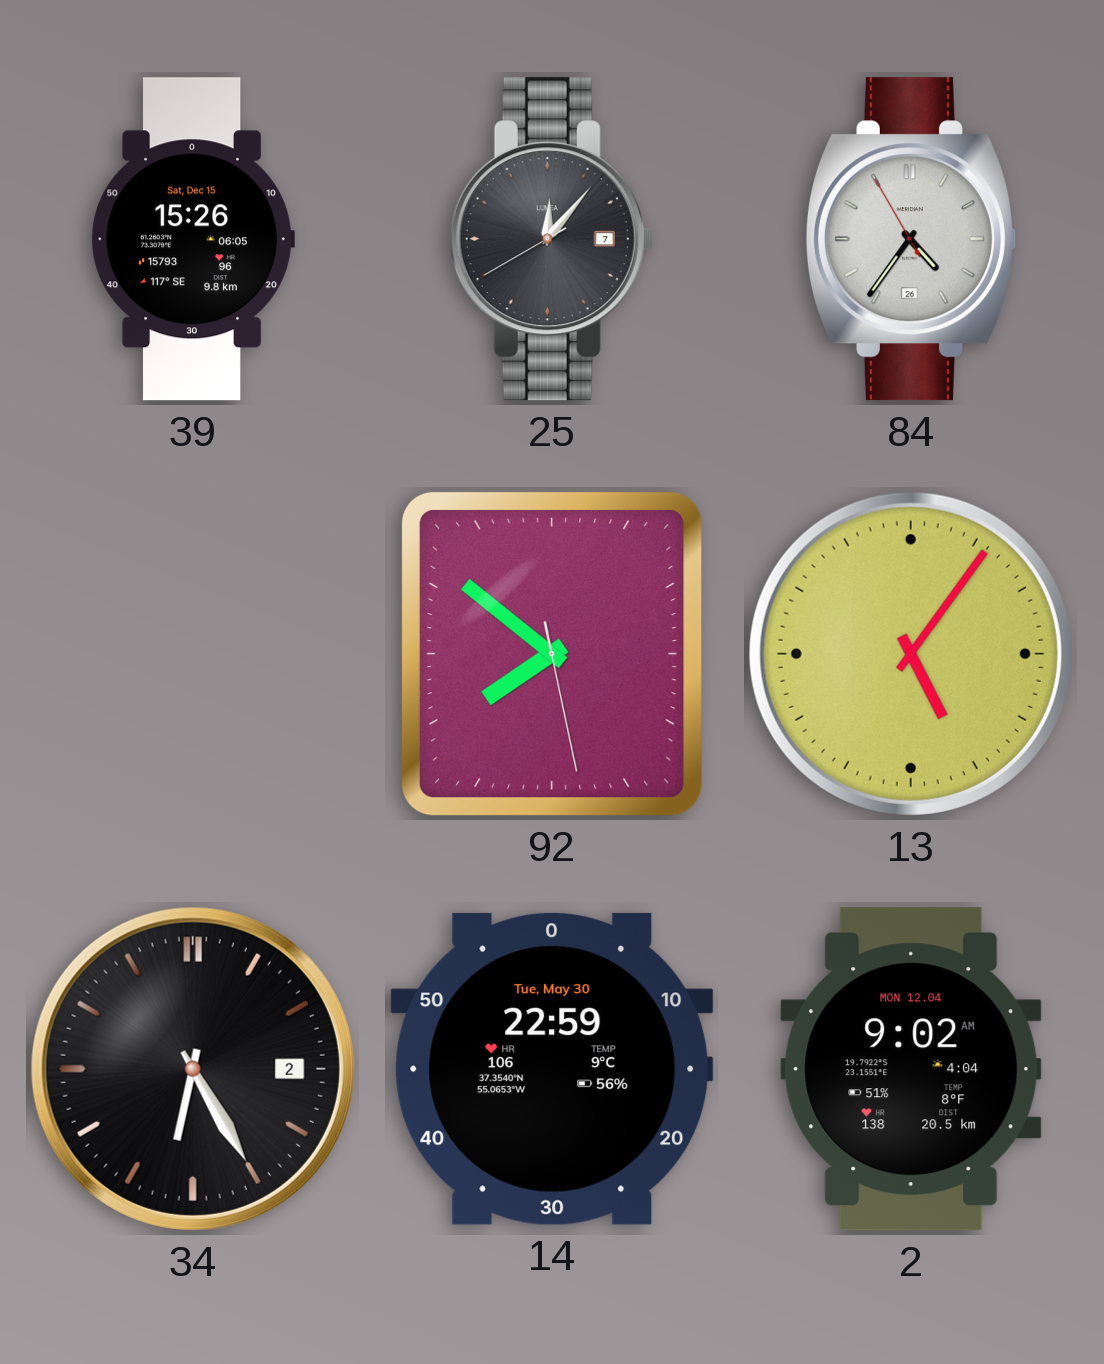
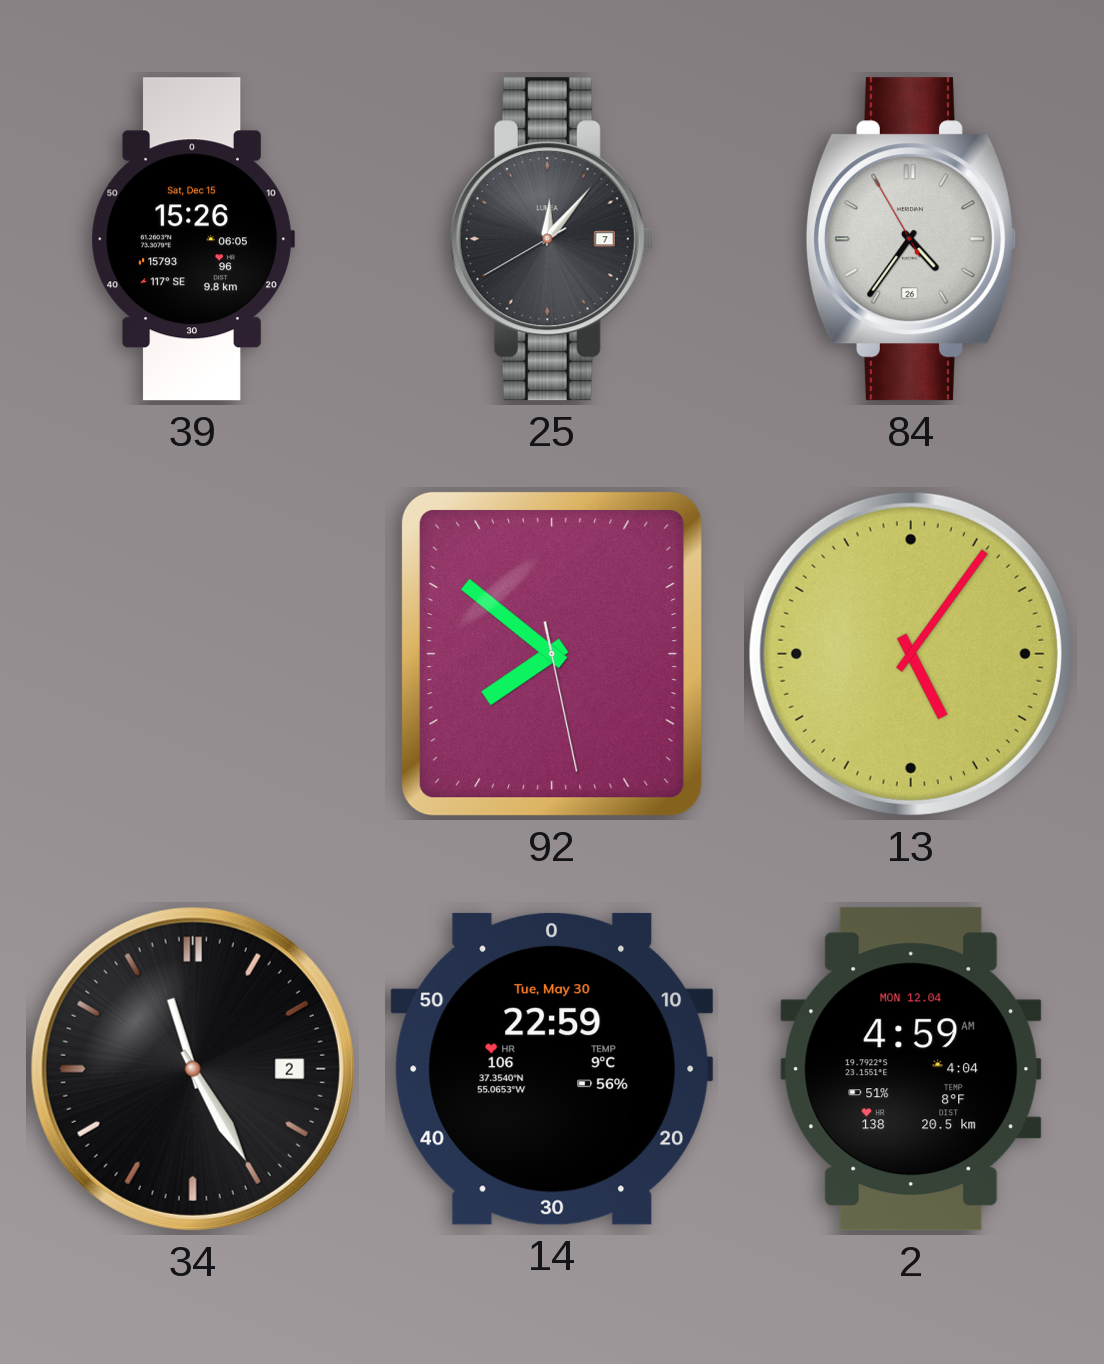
34: 6:25 -> 11:25
2: 9:02 -> 4:59
